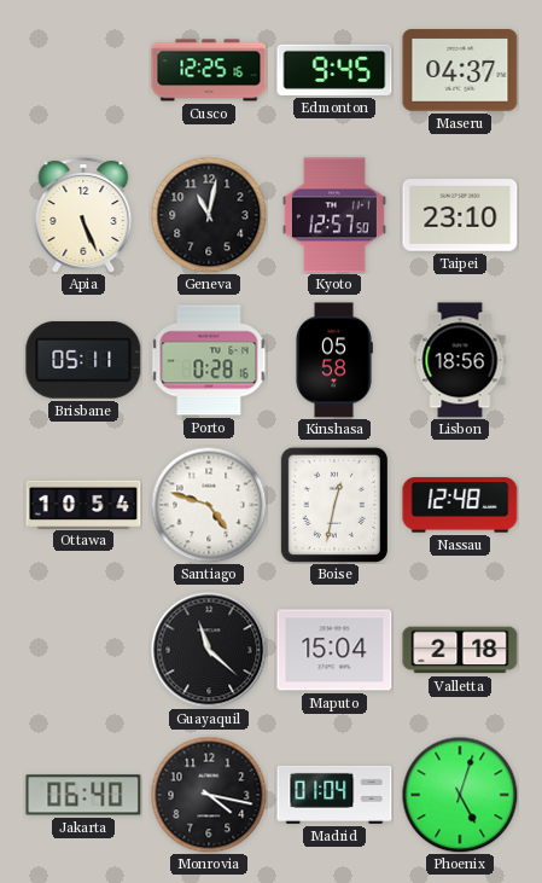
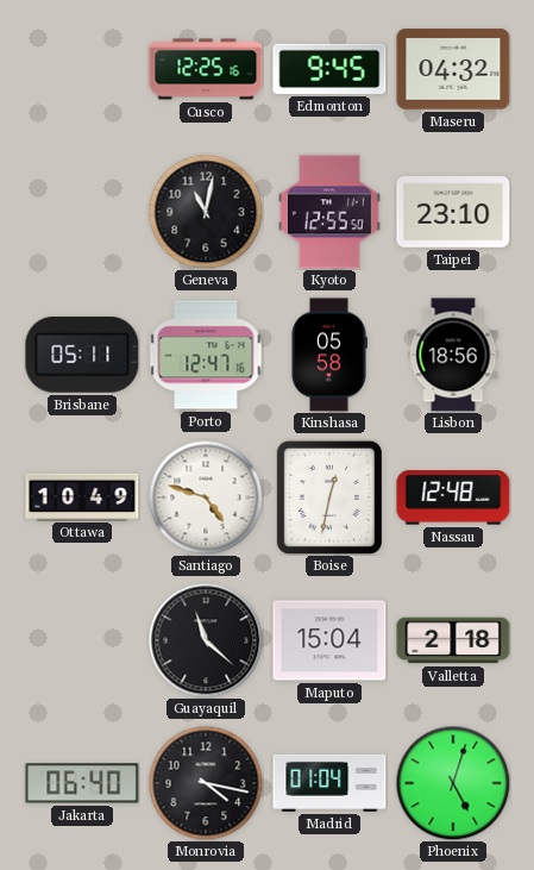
Maseru: 04:37 -> 04:32
Apia: 5:26 -> none
Kyoto: 12:57 -> 12:55
Porto: 0:28 -> 12:47
Ottawa: 10:54 -> 10:49
